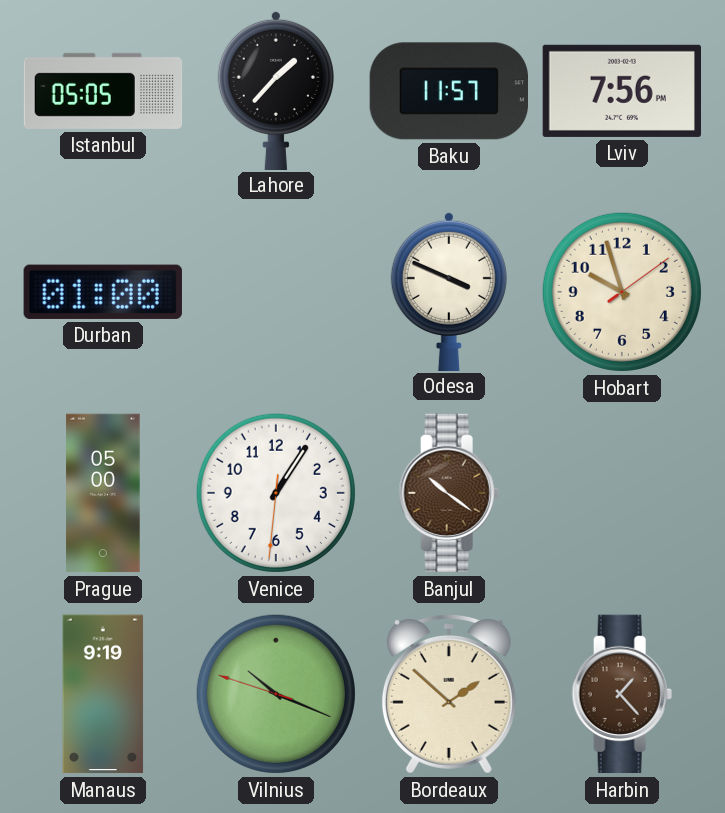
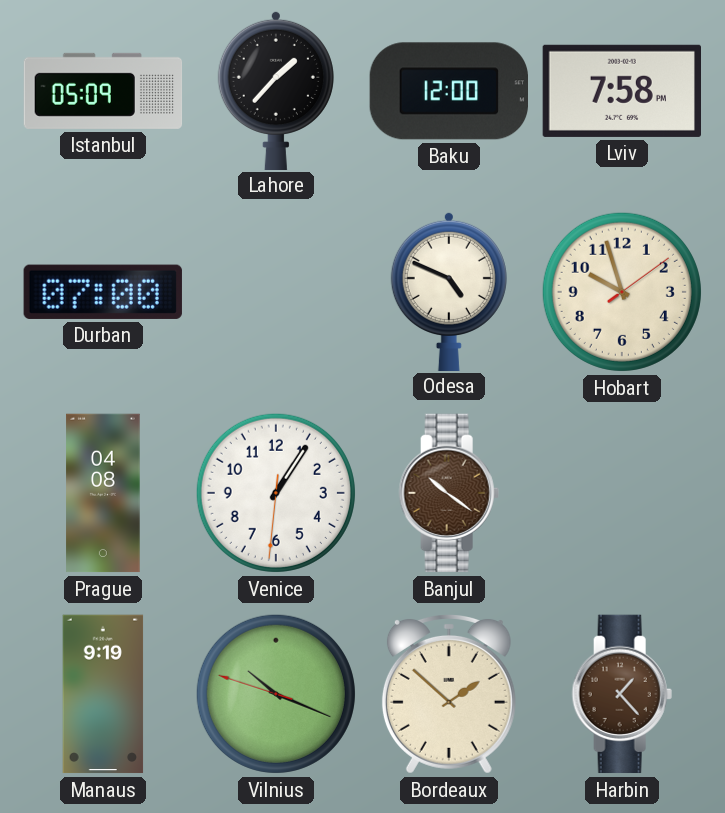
Istanbul: 05:05 -> 05:09
Baku: 11:57 -> 12:00
Lviv: 7:56 -> 7:58
Durban: 01:00 -> 07:00
Odesa: 3:49 -> 4:49
Prague: 05:00 -> 04:08
